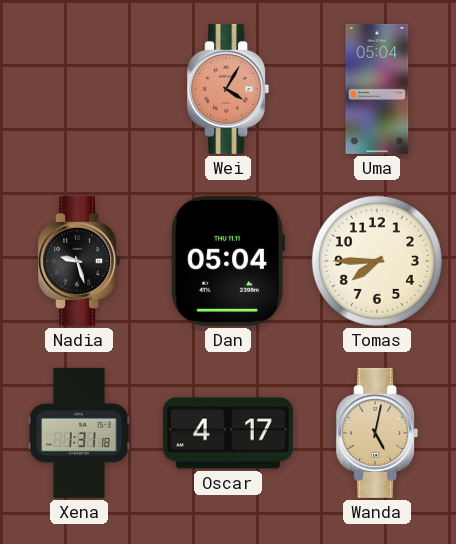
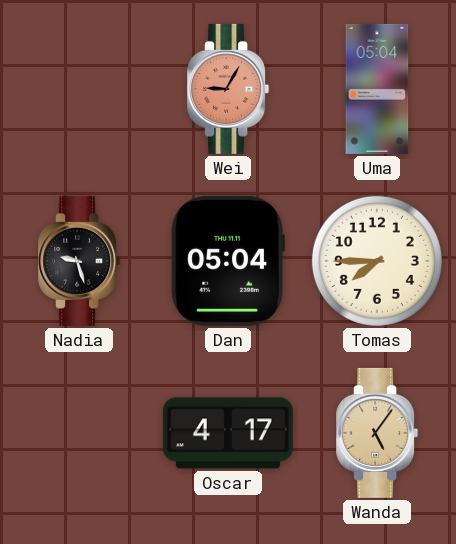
Wei: 4:05 -> 9:05
Xena: 1:31 -> none
Wanda: 5:02 -> 5:06
